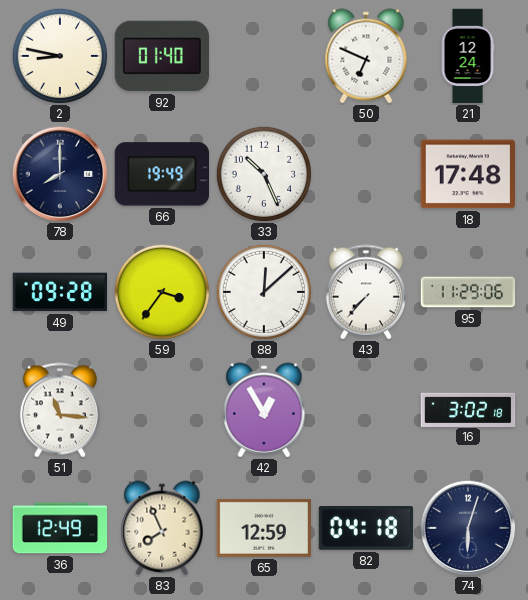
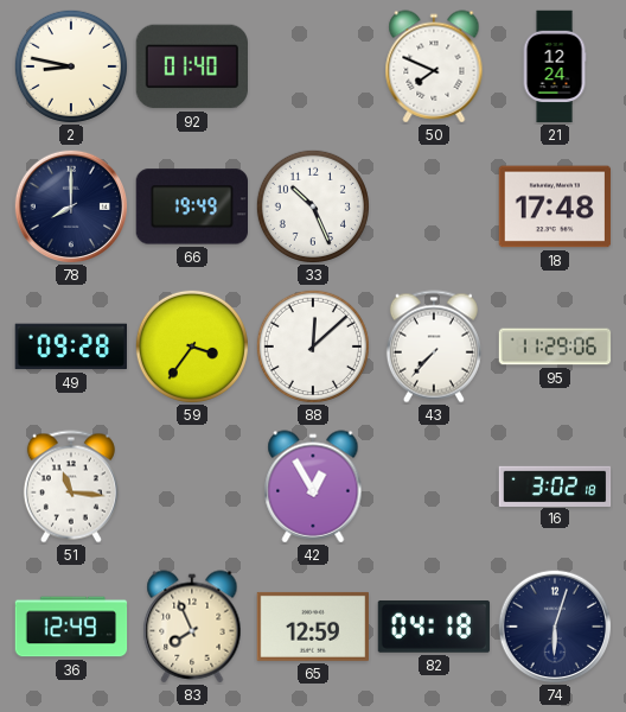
50: 6:49 -> 7:49
